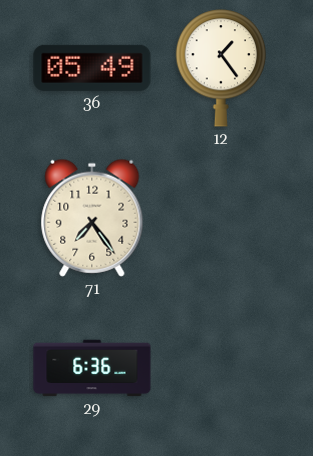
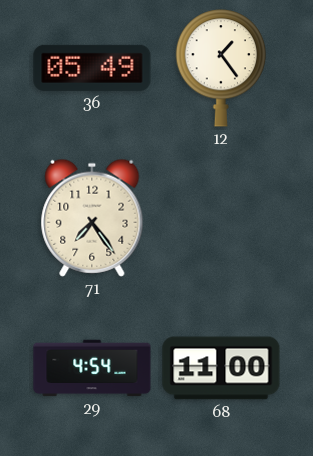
29: 6:36 -> 4:54
68: none -> 11:00
